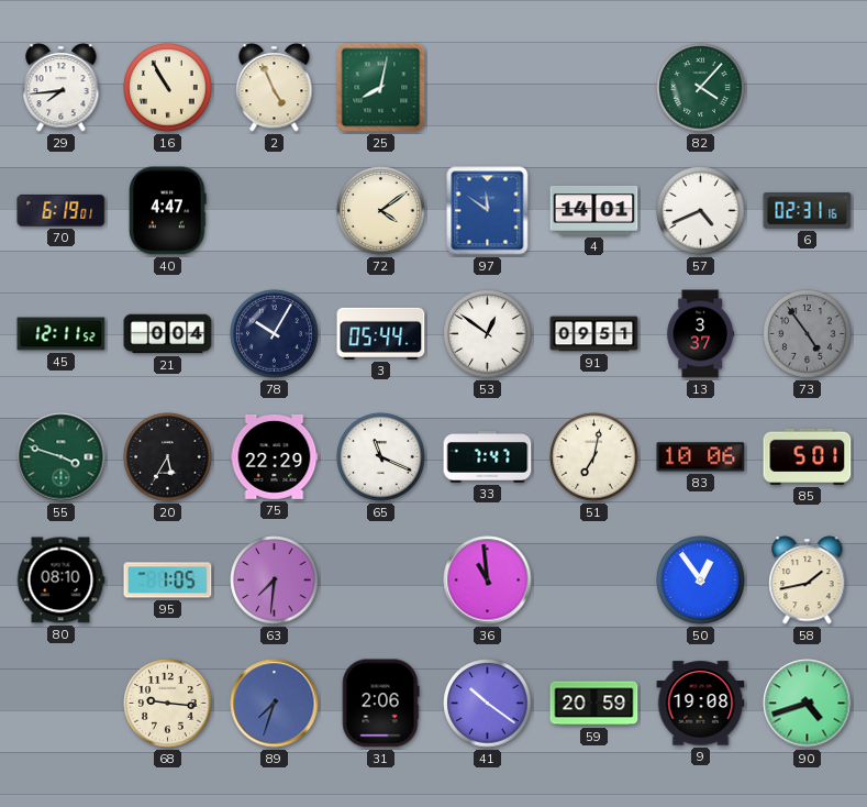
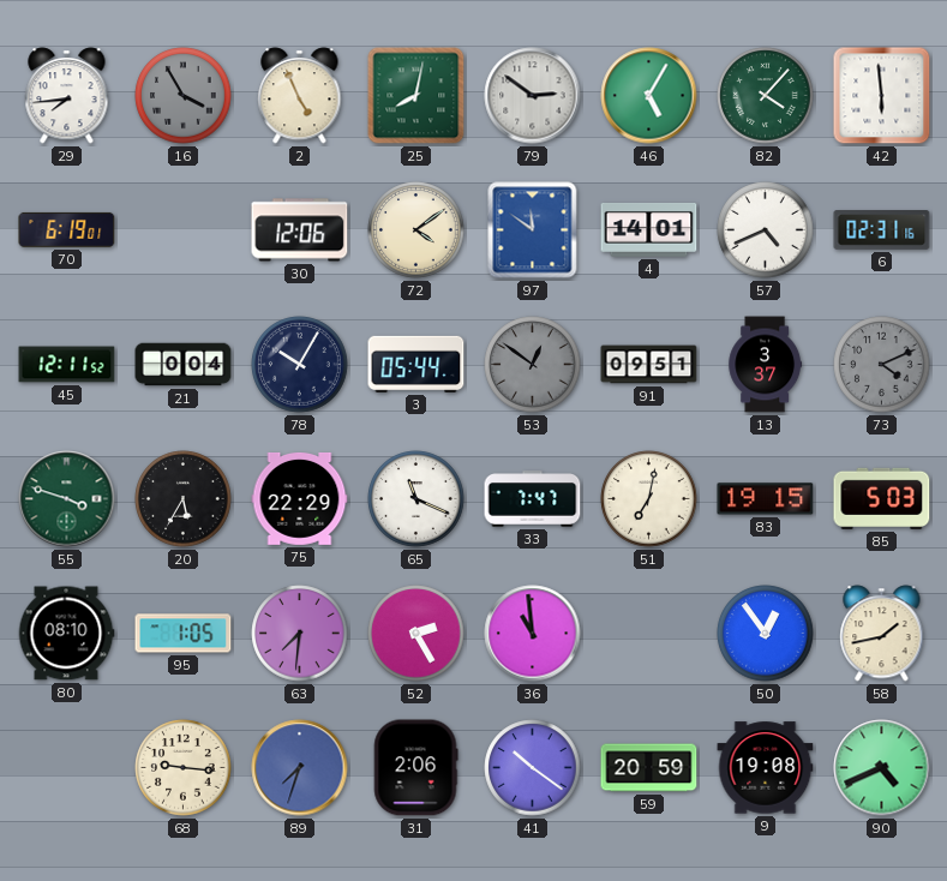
16: 10:55 -> 3:55
16 dial: cream -> grey
79: none -> 2:51
46: none -> 5:05
42: none -> 5:59
40: 4:47 -> none
30: none -> 12:06
53 dial: white -> grey
73: 4:54 -> 4:11
83: 10:06 -> 19:15
85: 5:01 -> 5:03
52: none -> 2:25
90: 4:42 -> 4:41
